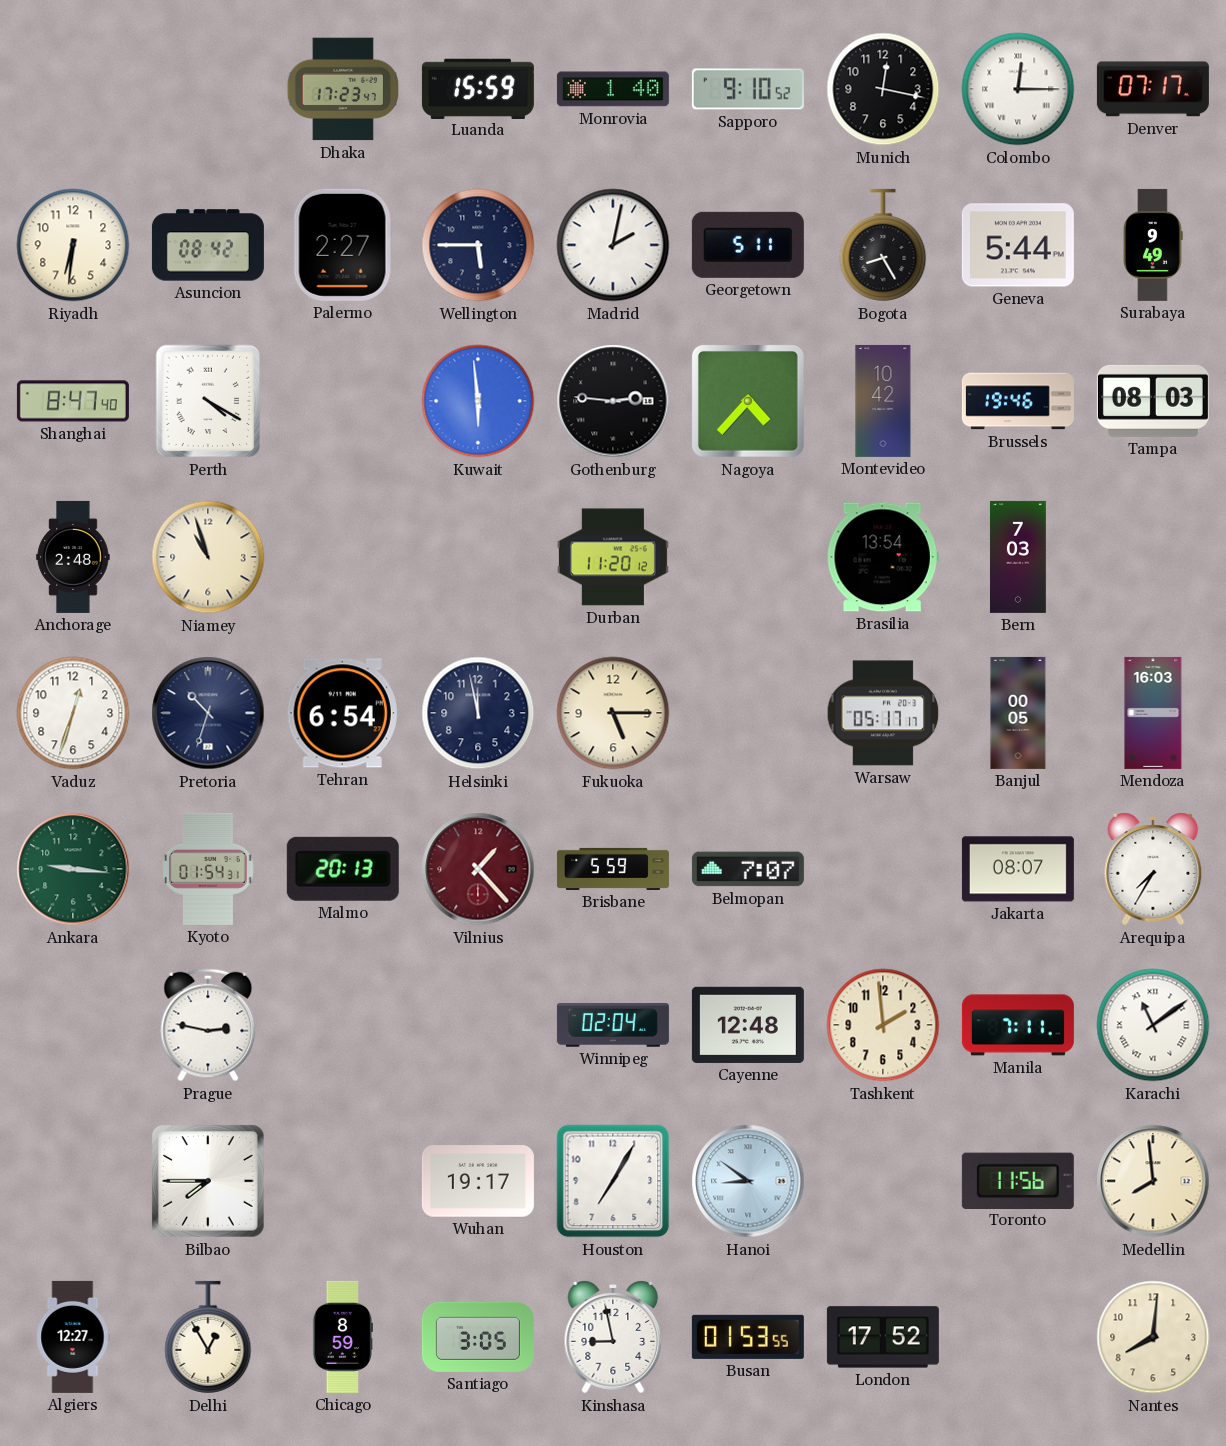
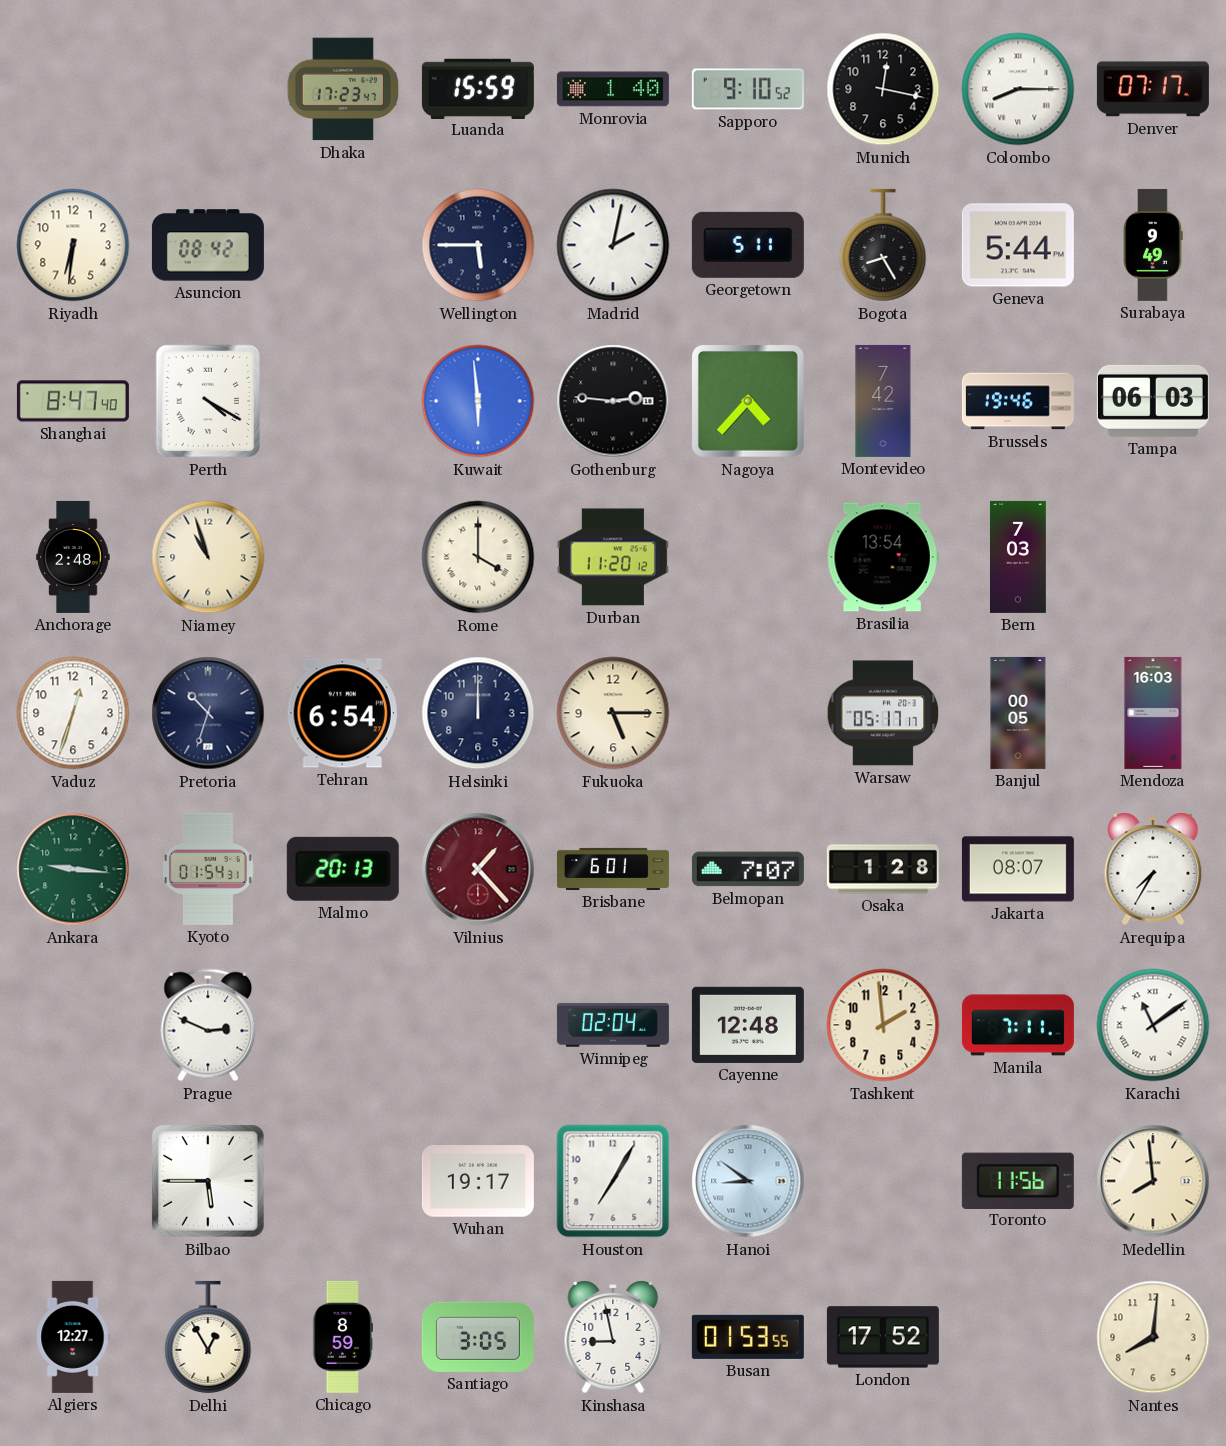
Colombo: 12:15 -> 8:15
Palermo: 2:27 -> none
Montevideo: 10:42 -> 7:42
Tampa: 08:03 -> 06:03
Rome: none -> 4:00
Helsinki: 11:58 -> 12:00
Brisbane: 5:59 -> 6:01
Osaka: none -> 1:28
Prague: 2:47 -> 2:49
Bilbao: 7:45 -> 5:45
